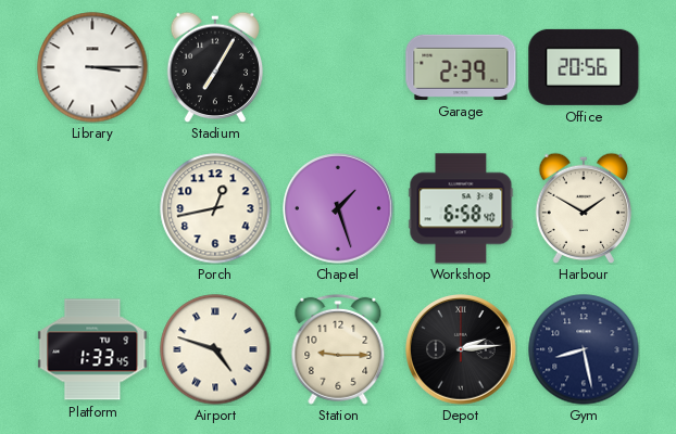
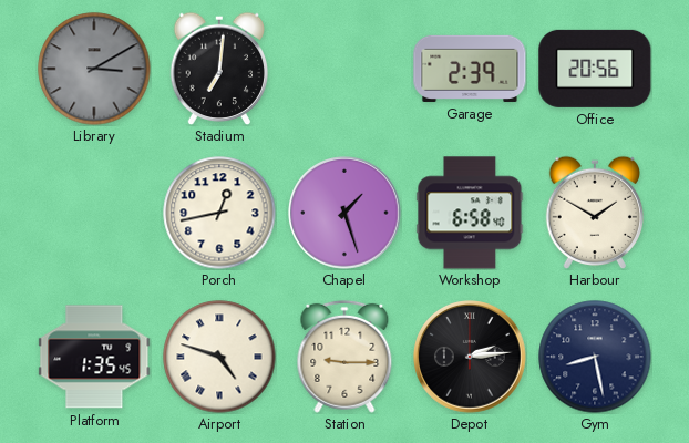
Library: 3:15 -> 3:10
Library dial: white -> grey
Stadium: 7:05 -> 7:01
Platform: 1:33 -> 1:35
